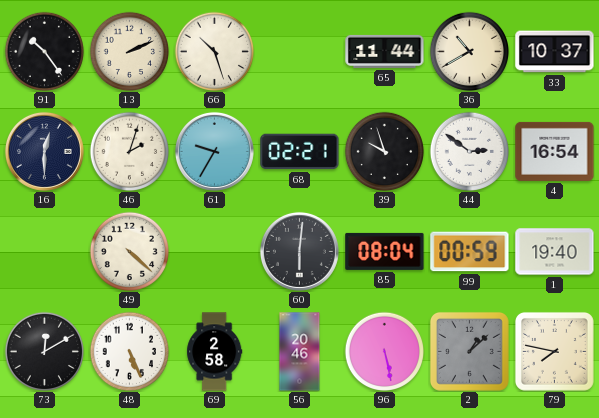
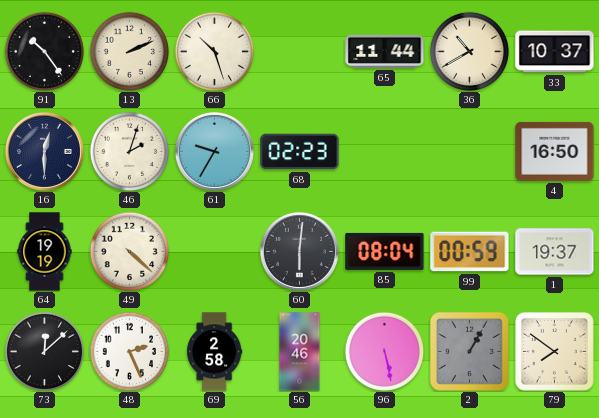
68: 02:21 -> 02:23
39: 9:57 -> none
44: 2:51 -> none
4: 16:54 -> 16:50
64: none -> 19:19
1: 19:40 -> 19:37
73: 12:10 -> 12:08
48: 5:26 -> 2:26
2: 1:08 -> 1:05
79: 7:47 -> 7:51
